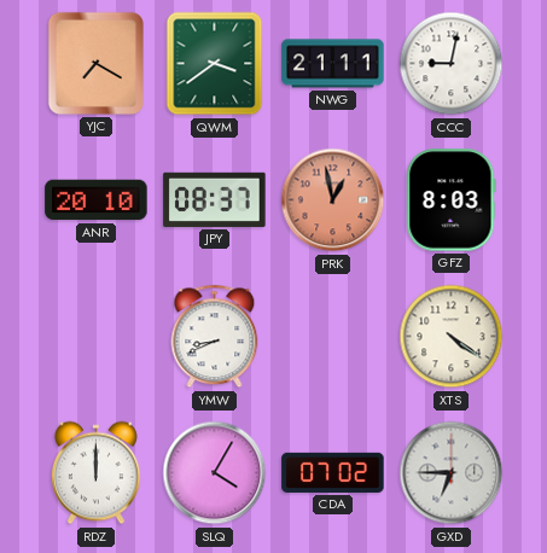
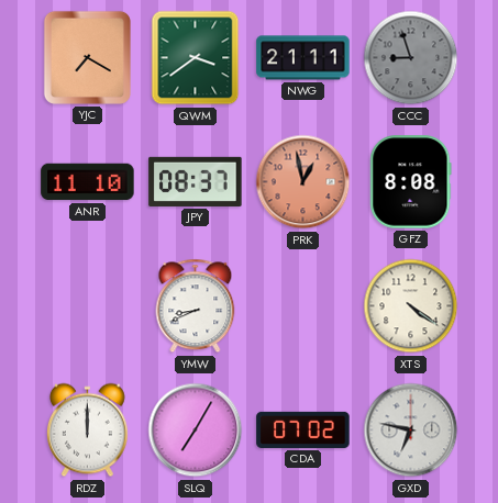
CCC: 9:02 -> 8:57
CCC dial: white -> grey
ANR: 20:10 -> 11:10
GFZ: 8:03 -> 8:08
SLQ: 4:05 -> 7:05
GXD: 6:45 -> 6:47
